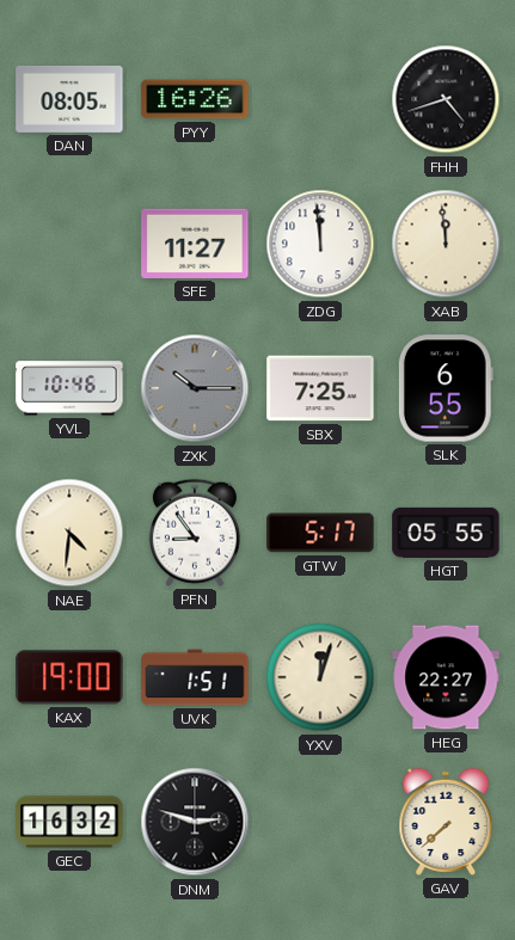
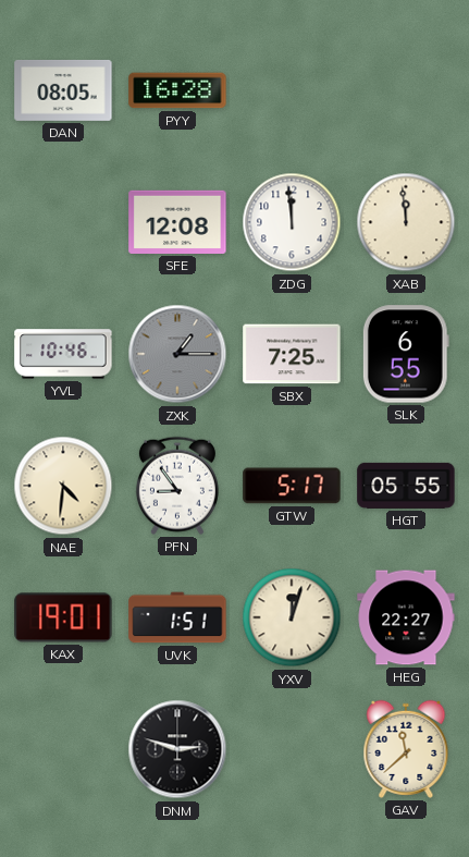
PYY: 16:26 -> 16:28
FHH: 4:42 -> none
SFE: 11:27 -> 12:08
ZXK: 10:15 -> 1:15
KAX: 19:00 -> 19:01
GEC: 16:32 -> none
GAV: 7:38 -> 11:38
